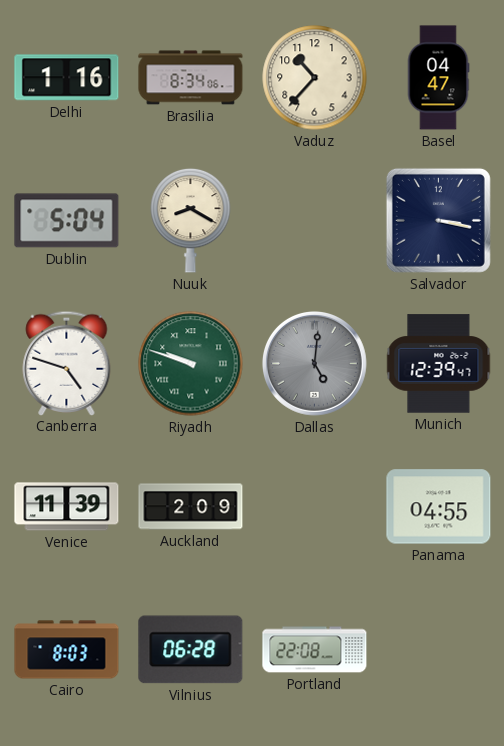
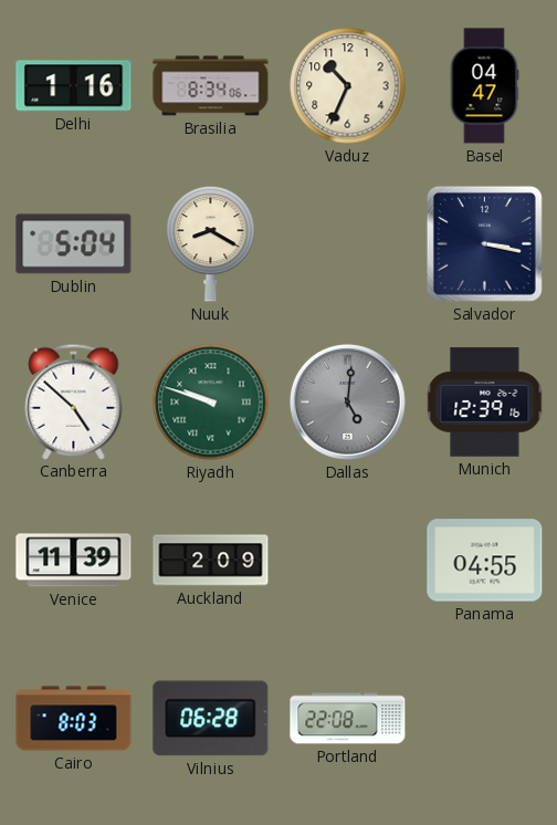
Vaduz: 10:37 -> 10:34
Canberra: 4:48 -> 4:52
Munich: 12:39:47 -> 12:39:16
